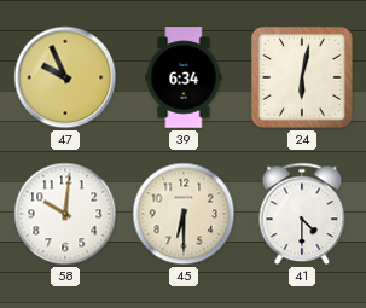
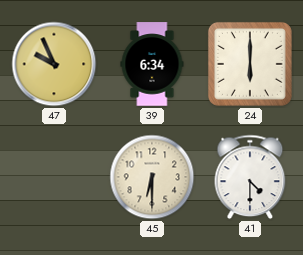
24: 6:02 -> 6:00
58: 10:01 -> none
